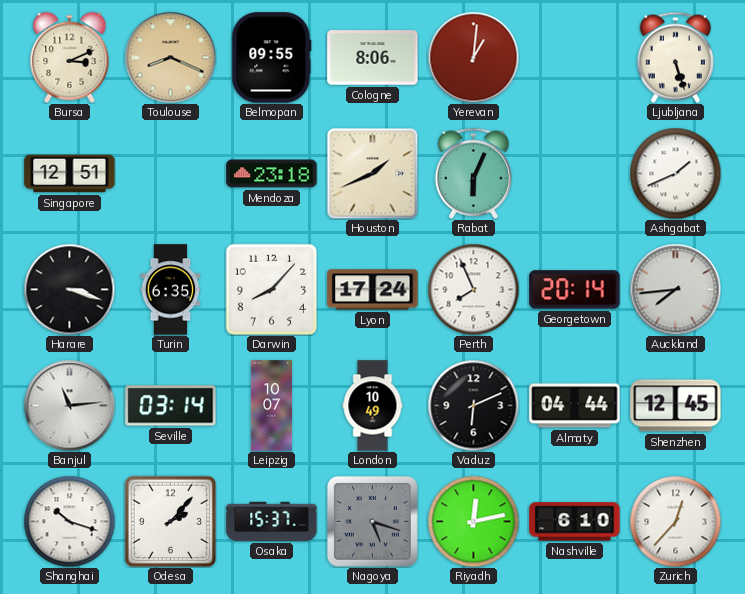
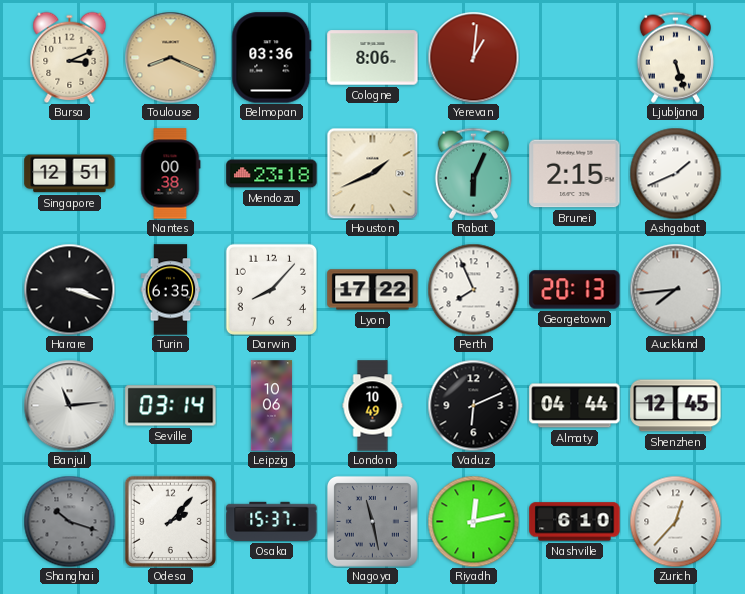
Belmopan: 09:55 -> 03:36
Nantes: none -> 00:38
Brunei: none -> 2:15
Lyon: 17:24 -> 17:22
Georgetown: 20:14 -> 20:13
Leipzig: 10:07 -> 10:06
Shanghai dial: white -> grey
Nagoya: 5:18 -> 11:28
